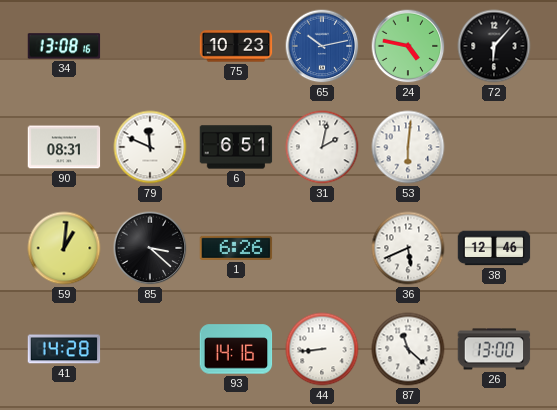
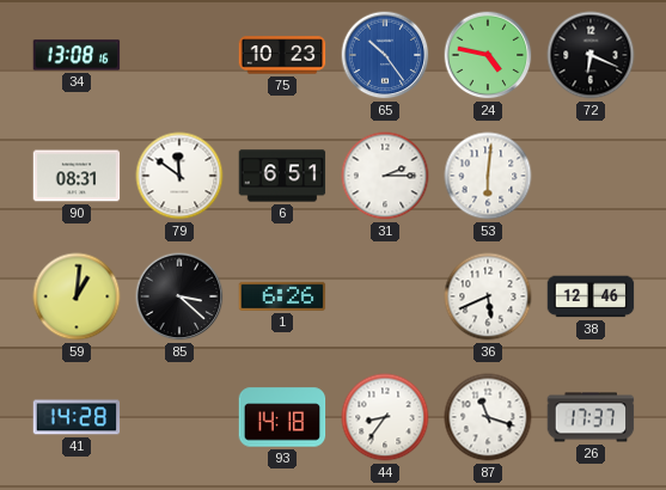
65: 10:13 -> 10:24
72: 6:07 -> 6:19
79: 11:49 -> 11:51
31: 2:02 -> 2:15
93: 14:16 -> 14:18
44: 8:44 -> 8:36
87: 11:22 -> 11:18
26: 13:00 -> 17:37
